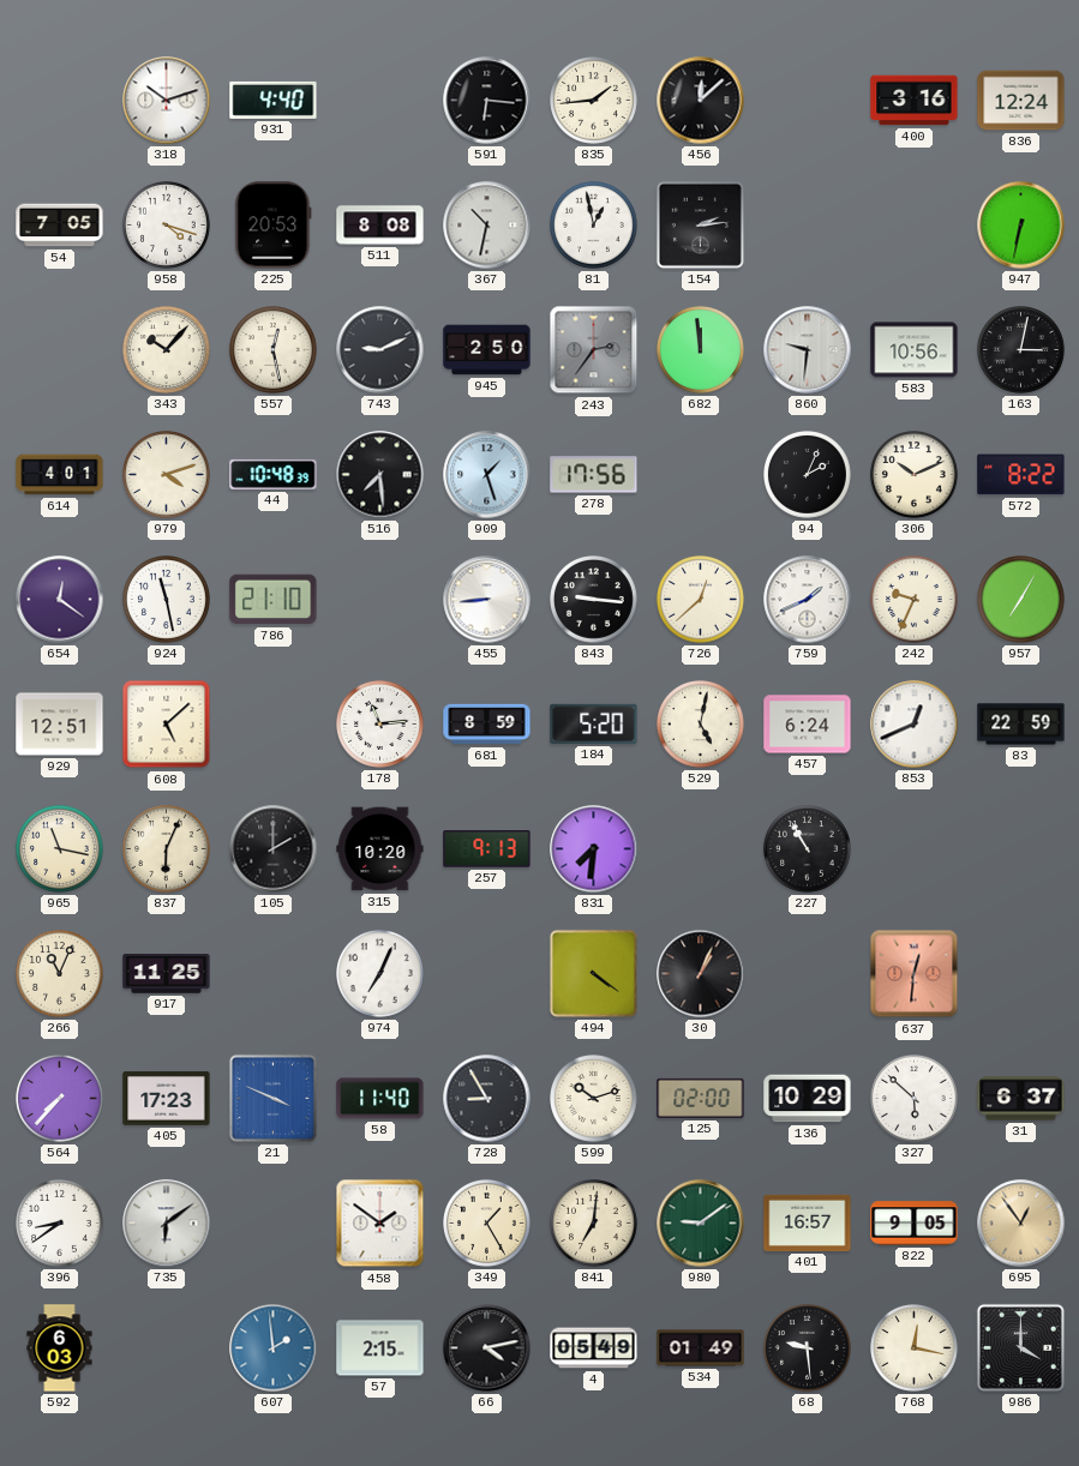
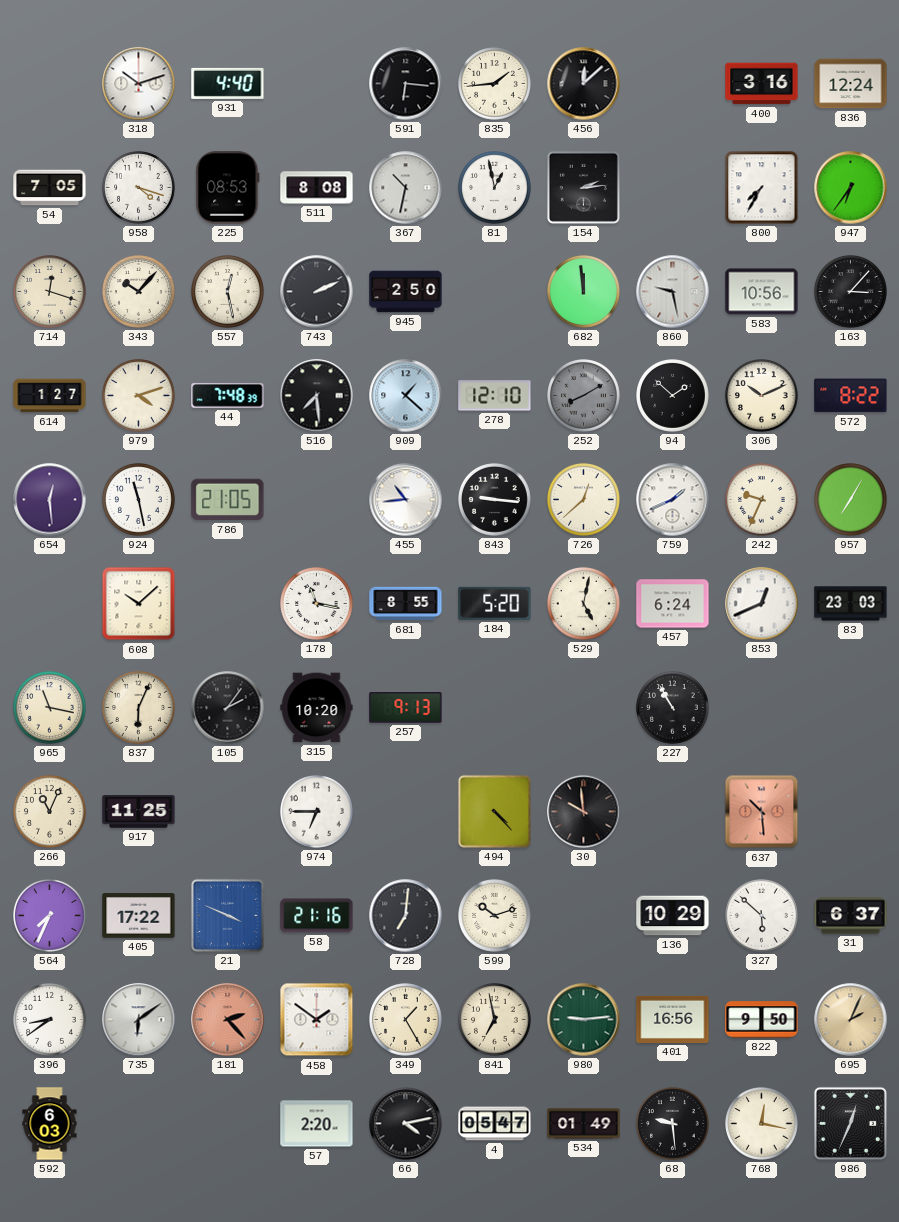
225: 20:53 -> 08:53
800: none -> 7:35
947: 6:32 -> 6:36
714: none -> 12:18
743: 9:11 -> 2:11
243: 2:36 -> none
860: 9:31 -> 9:28
163: 3:02 -> 3:07
614: 4:01 -> 1:27
44: 10:48 -> 7:48
909: 1:27 -> 1:22
278: 17:56 -> 12:10
252: none -> 8:10
94: 2:04 -> 1:52
654: 12:21 -> 12:29
786: 21:10 -> 21:05
455: 8:44 -> 10:44
929: 12:51 -> none
608: 5:08 -> 10:08
178: 11:14 -> 11:17
681: 8:59 -> 8:55
83: 22:59 -> 23:03
105: 2:00 -> 2:06
831: 7:31 -> none
974: 7:04 -> 6:45
494: 4:21 -> 4:23
30: 1:04 -> 9:59
637: 12:31 -> 10:29
564: 7:37 -> 7:34
405: 17:23 -> 17:22
58: 11:40 -> 21:16
728: 8:55 -> 7:01
125: 02:00 -> none
181: none -> 2:23
841: 7:01 -> 6:58
980: 9:09 -> 9:14
401: 16:57 -> 16:56
822: 9:05 -> 9:50
695: 12:54 -> 2:04
607: 1:59 -> none
57: 2:15 -> 2:20
4: 05:49 -> 05:47
986: 4:00 -> 12:34
